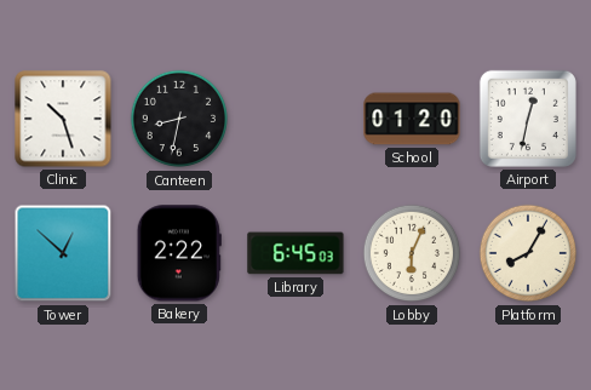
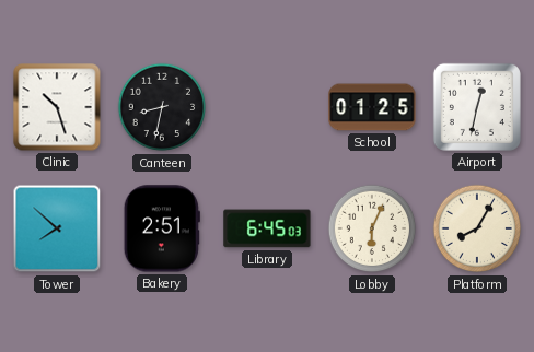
School: 01:20 -> 01:25
Tower: 12:52 -> 7:52
Bakery: 2:22 -> 2:51
